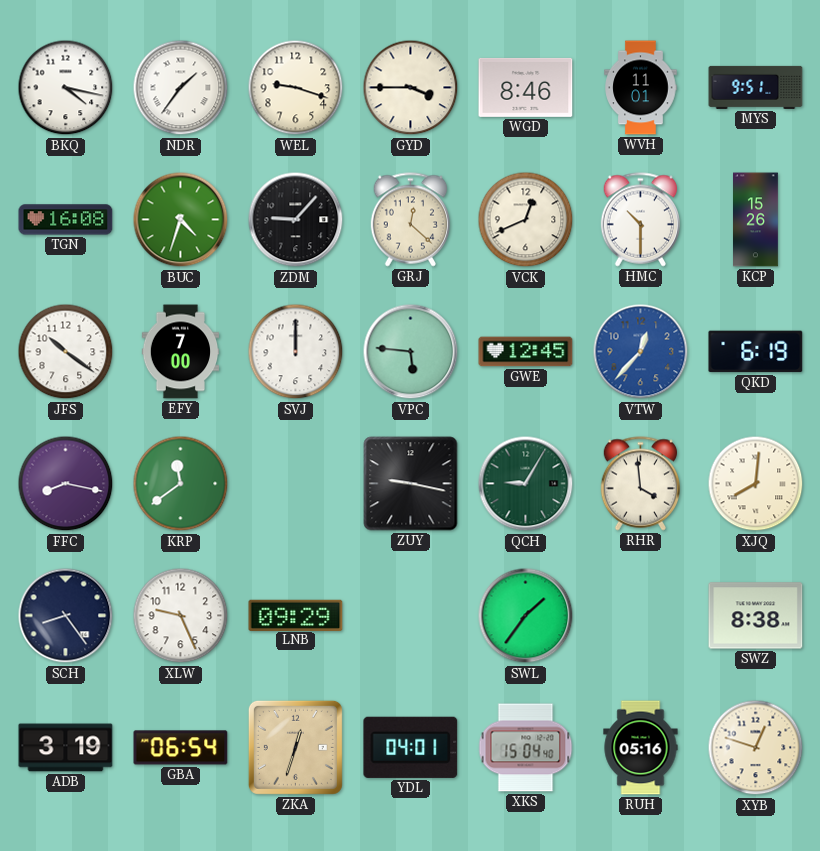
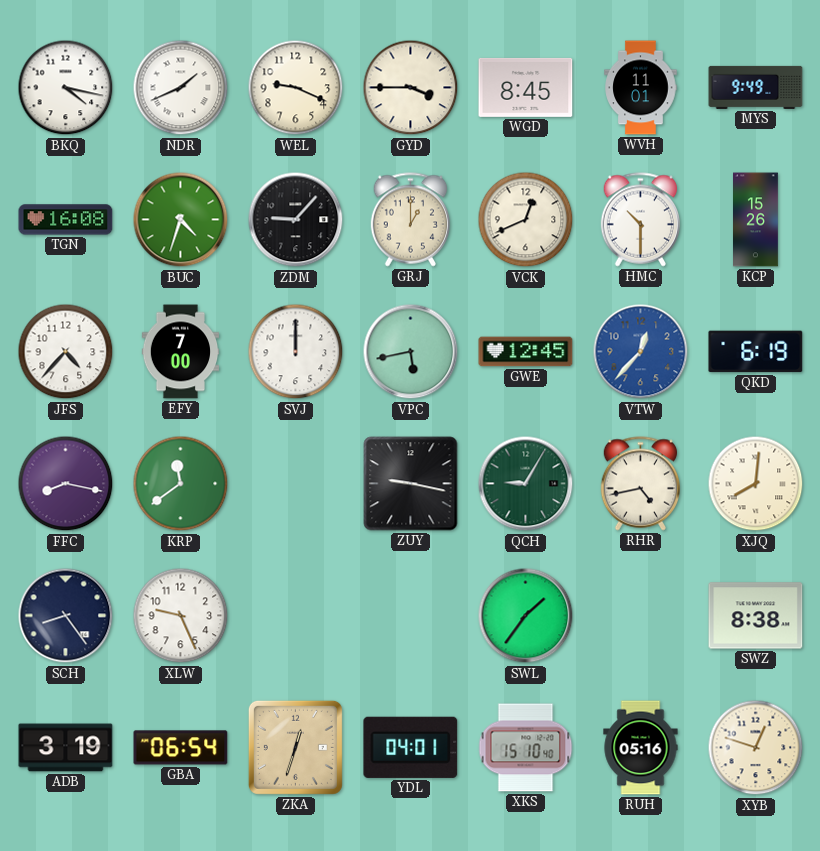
NDR: 1:36 -> 1:41
WEL: 9:18 -> 9:19
WGD: 8:46 -> 8:45
MYS: 9:51 -> 9:49
GRJ: 12:22 -> 1:00
JFS: 10:21 -> 4:37
VPC: 5:46 -> 5:43
RHR: 3:59 -> 4:43
LNB: 09:29 -> none
XKS: 15:04 -> 15:10
